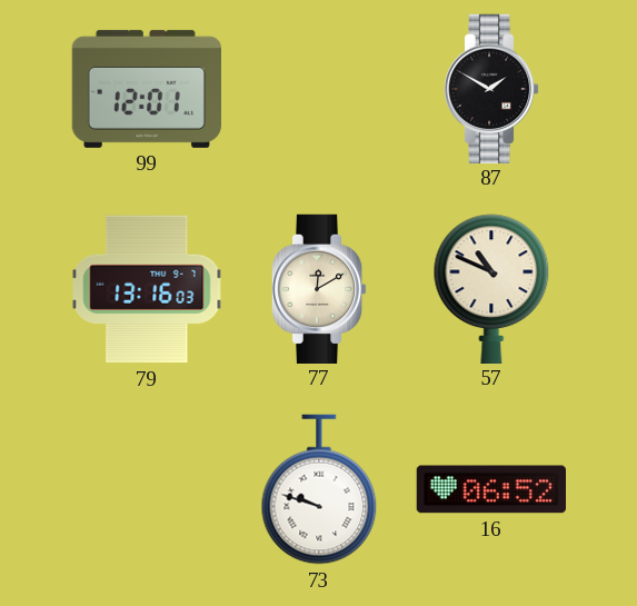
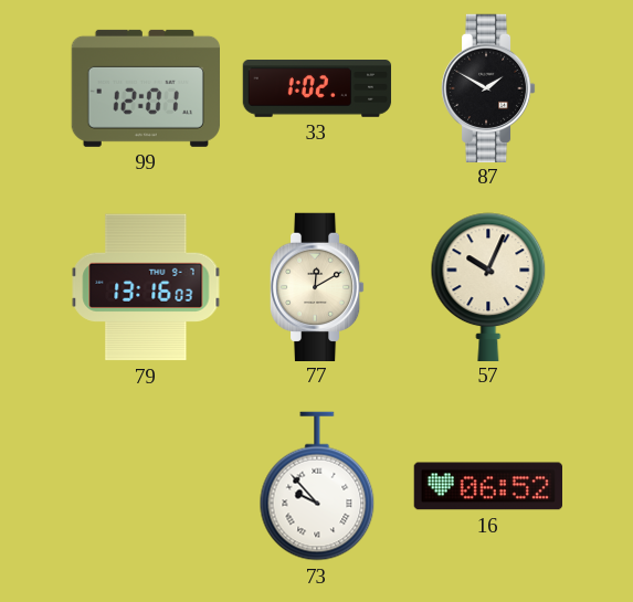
33: none -> 1:02
57: 10:49 -> 10:04
73: 9:48 -> 9:53
